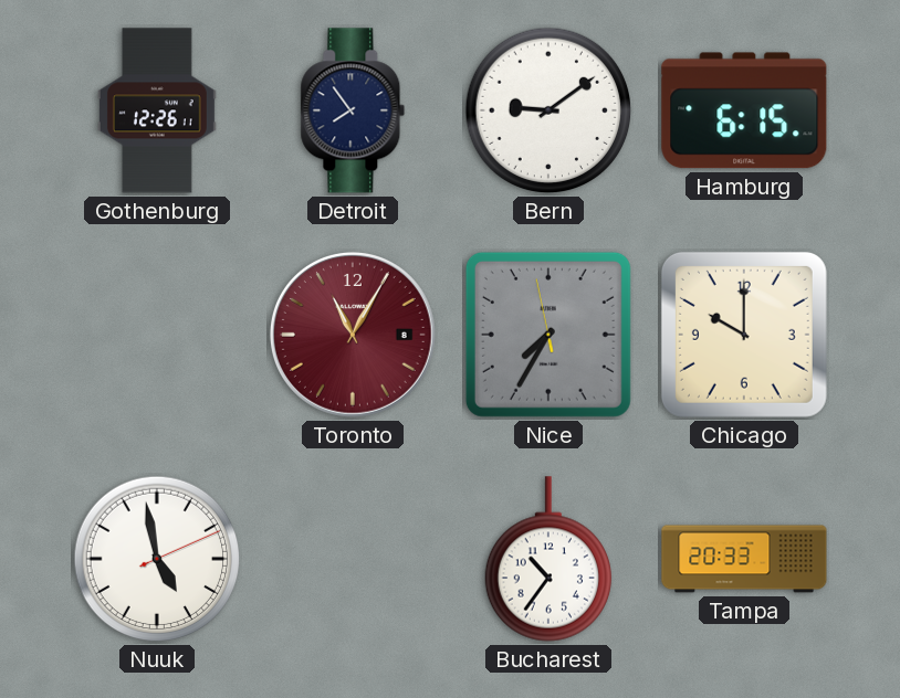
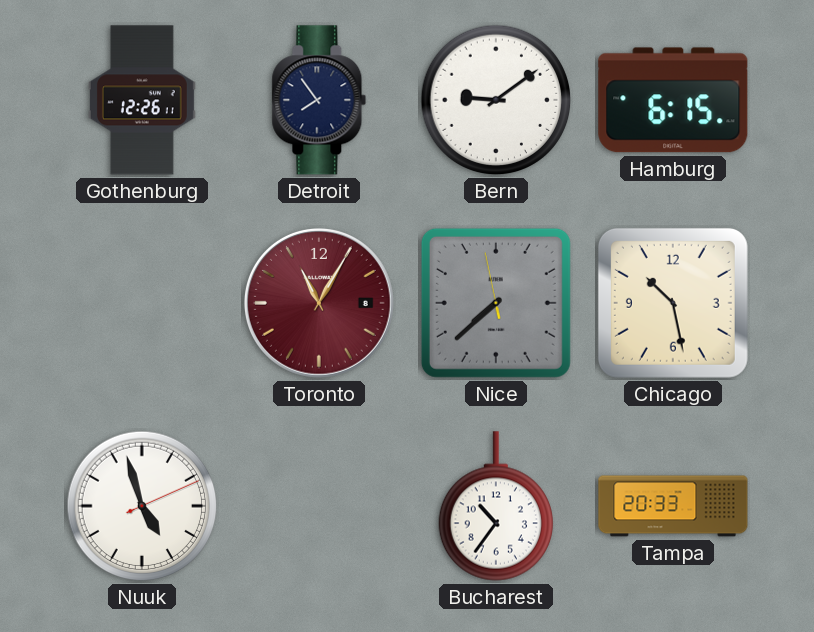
Nice: 7:34 -> 7:37
Chicago: 10:00 -> 10:28
Nuuk: 4:58 -> 4:57
